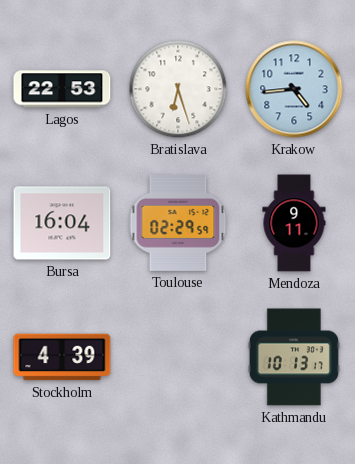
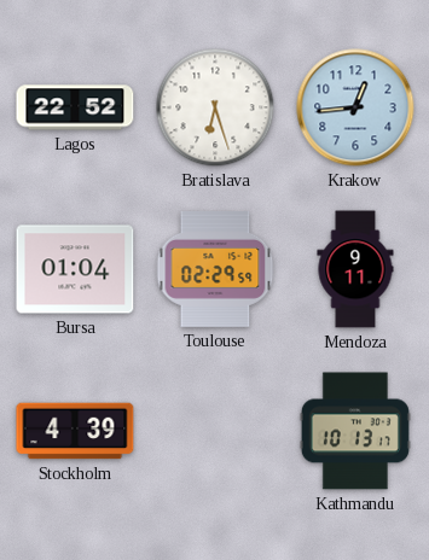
Lagos: 22:53 -> 22:52
Krakow: 4:44 -> 12:44
Bursa: 16:04 -> 01:04
